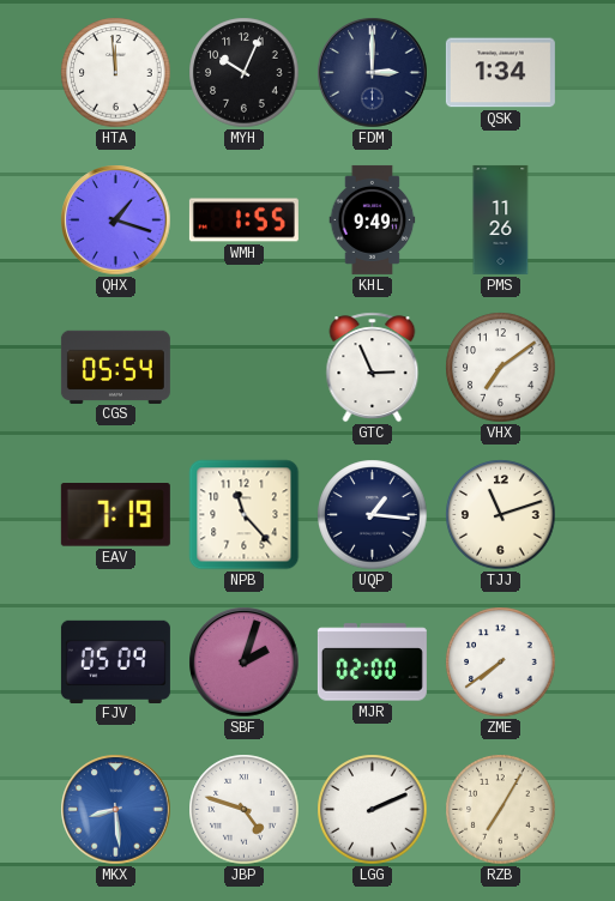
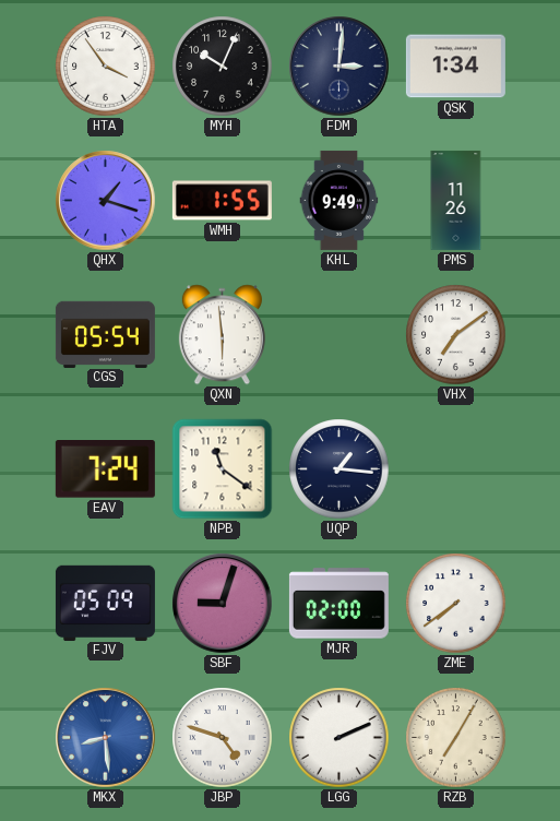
HTA: 11:59 -> 3:54
FDM: 3:00 -> 3:01
QXN: none -> 5:59
GTC: 2:56 -> none
EAV: 7:19 -> 7:24
NPB: 11:23 -> 11:21
TJJ: 11:12 -> none
SBF: 2:03 -> 9:03
